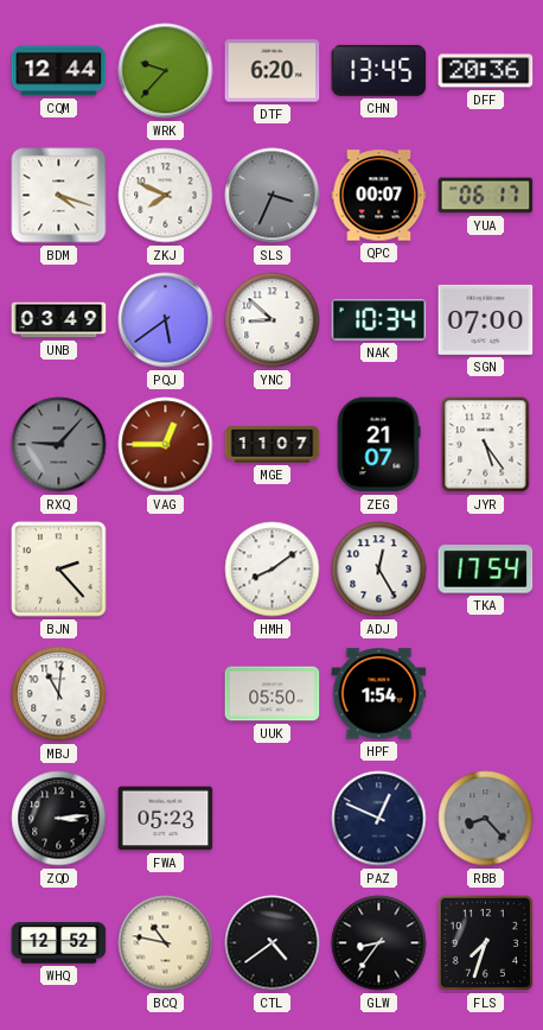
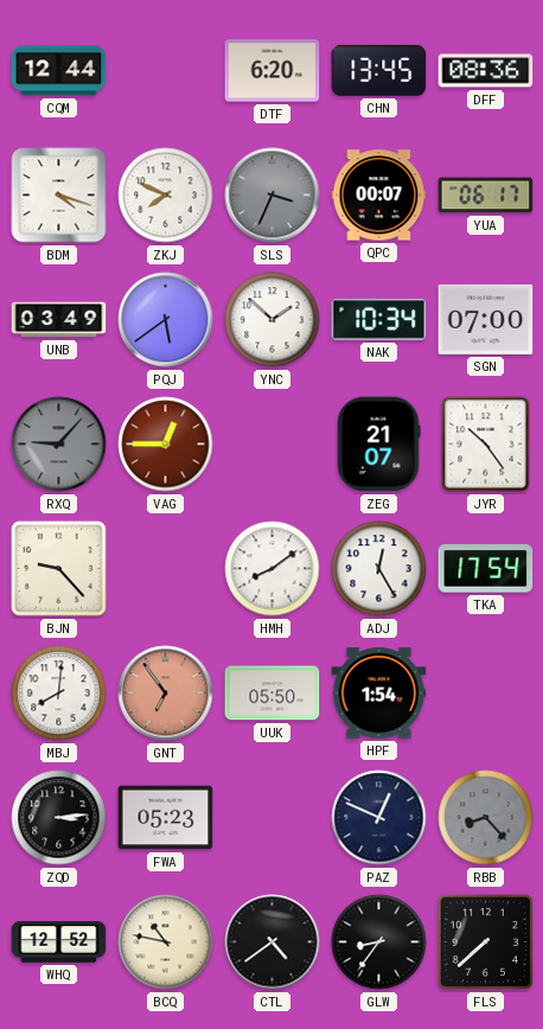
WRK: 9:37 -> none
DFF: 20:36 -> 08:36
YNC: 8:52 -> 1:52
MGE: 11:07 -> none
JYR: 5:24 -> 10:24
BJN: 2:23 -> 9:23
MBJ: 11:01 -> 8:01
GNT: none -> 6:54
FLS: 7:33 -> 7:38
